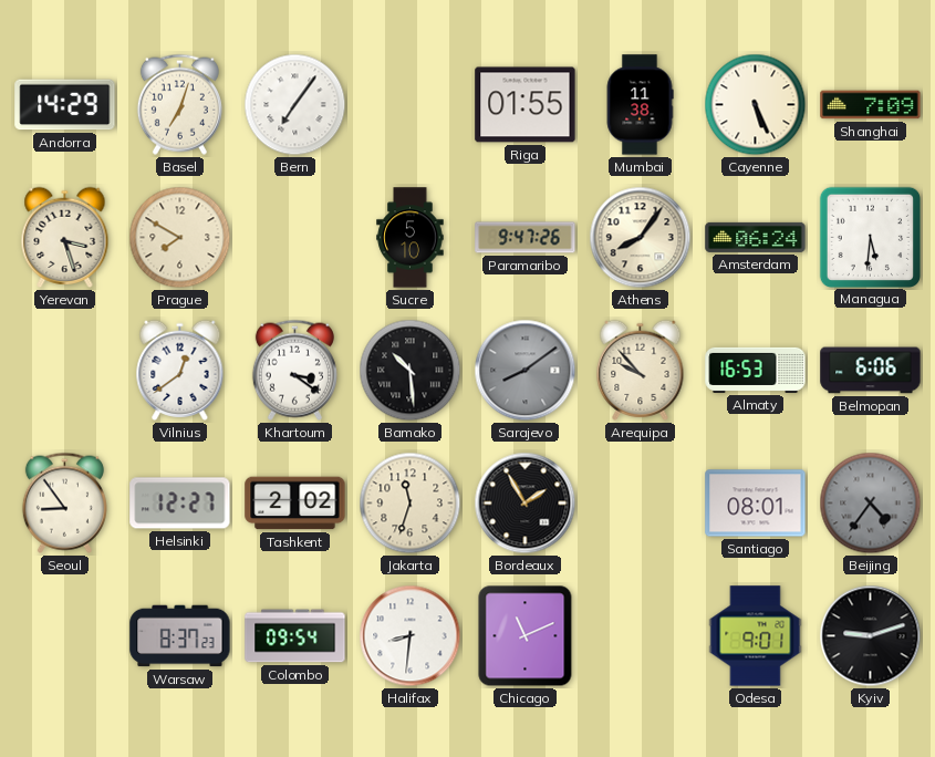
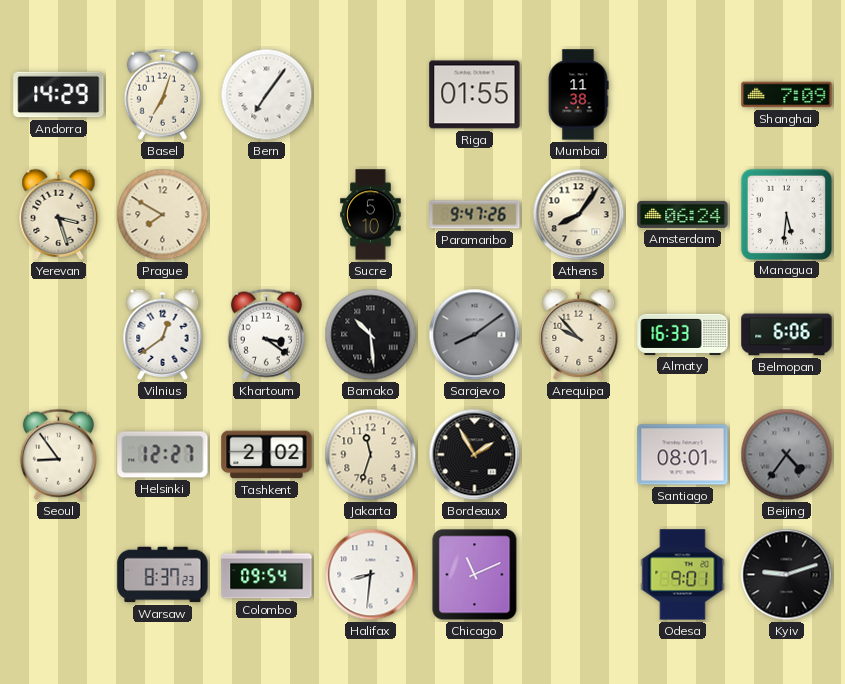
Cayenne: 5:26 -> none
Almaty: 16:53 -> 16:33
